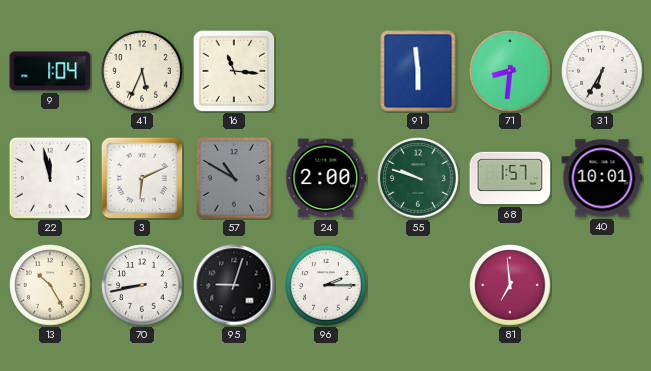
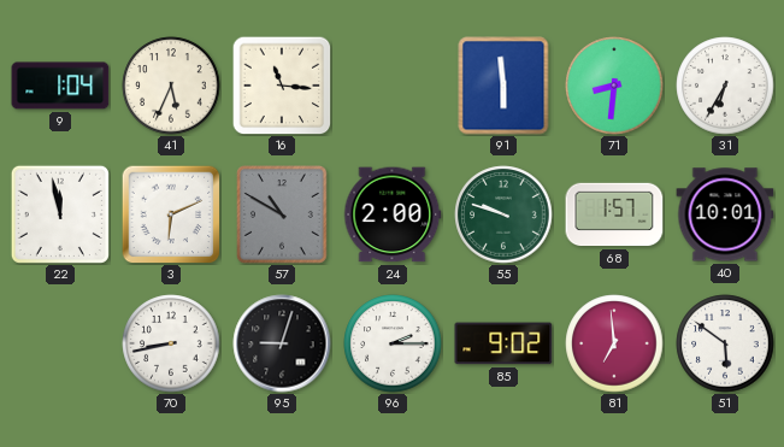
13: 10:25 -> none
85: none -> 9:02
51: none -> 5:51
